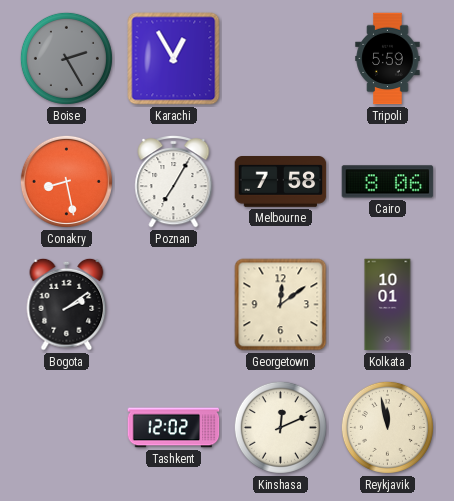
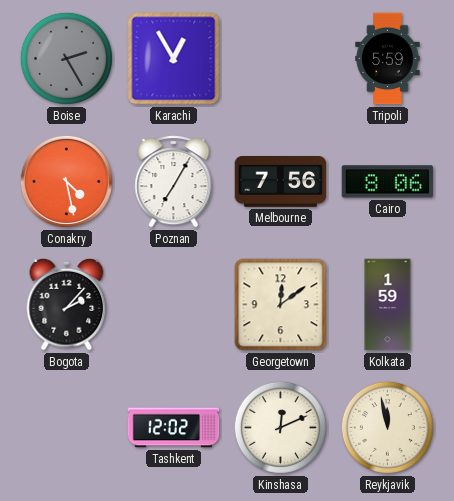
Conakry: 8:28 -> 4:28
Melbourne: 7:58 -> 7:56
Bogota: 2:09 -> 2:07
Kolkata: 10:01 -> 1:59
